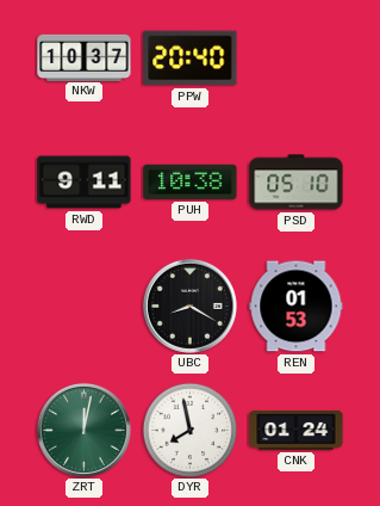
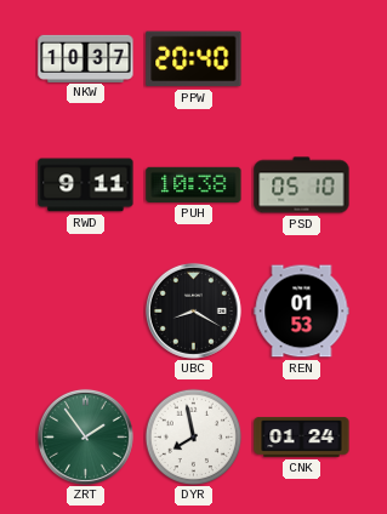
ZRT: 12:02 -> 1:54
